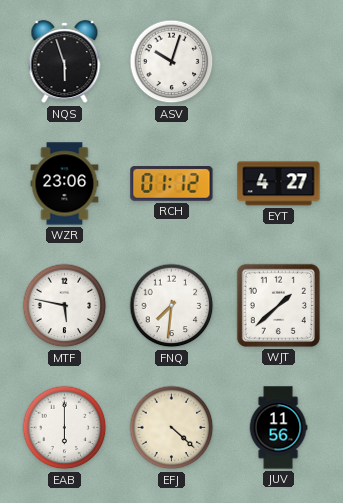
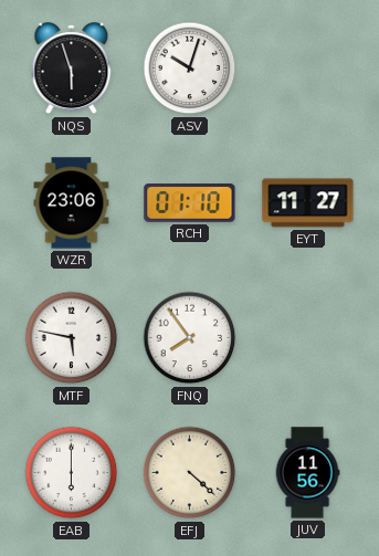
RCH: 01:12 -> 01:10
EYT: 4:27 -> 11:27
FNQ: 7:31 -> 7:54
WJT: 1:38 -> none
